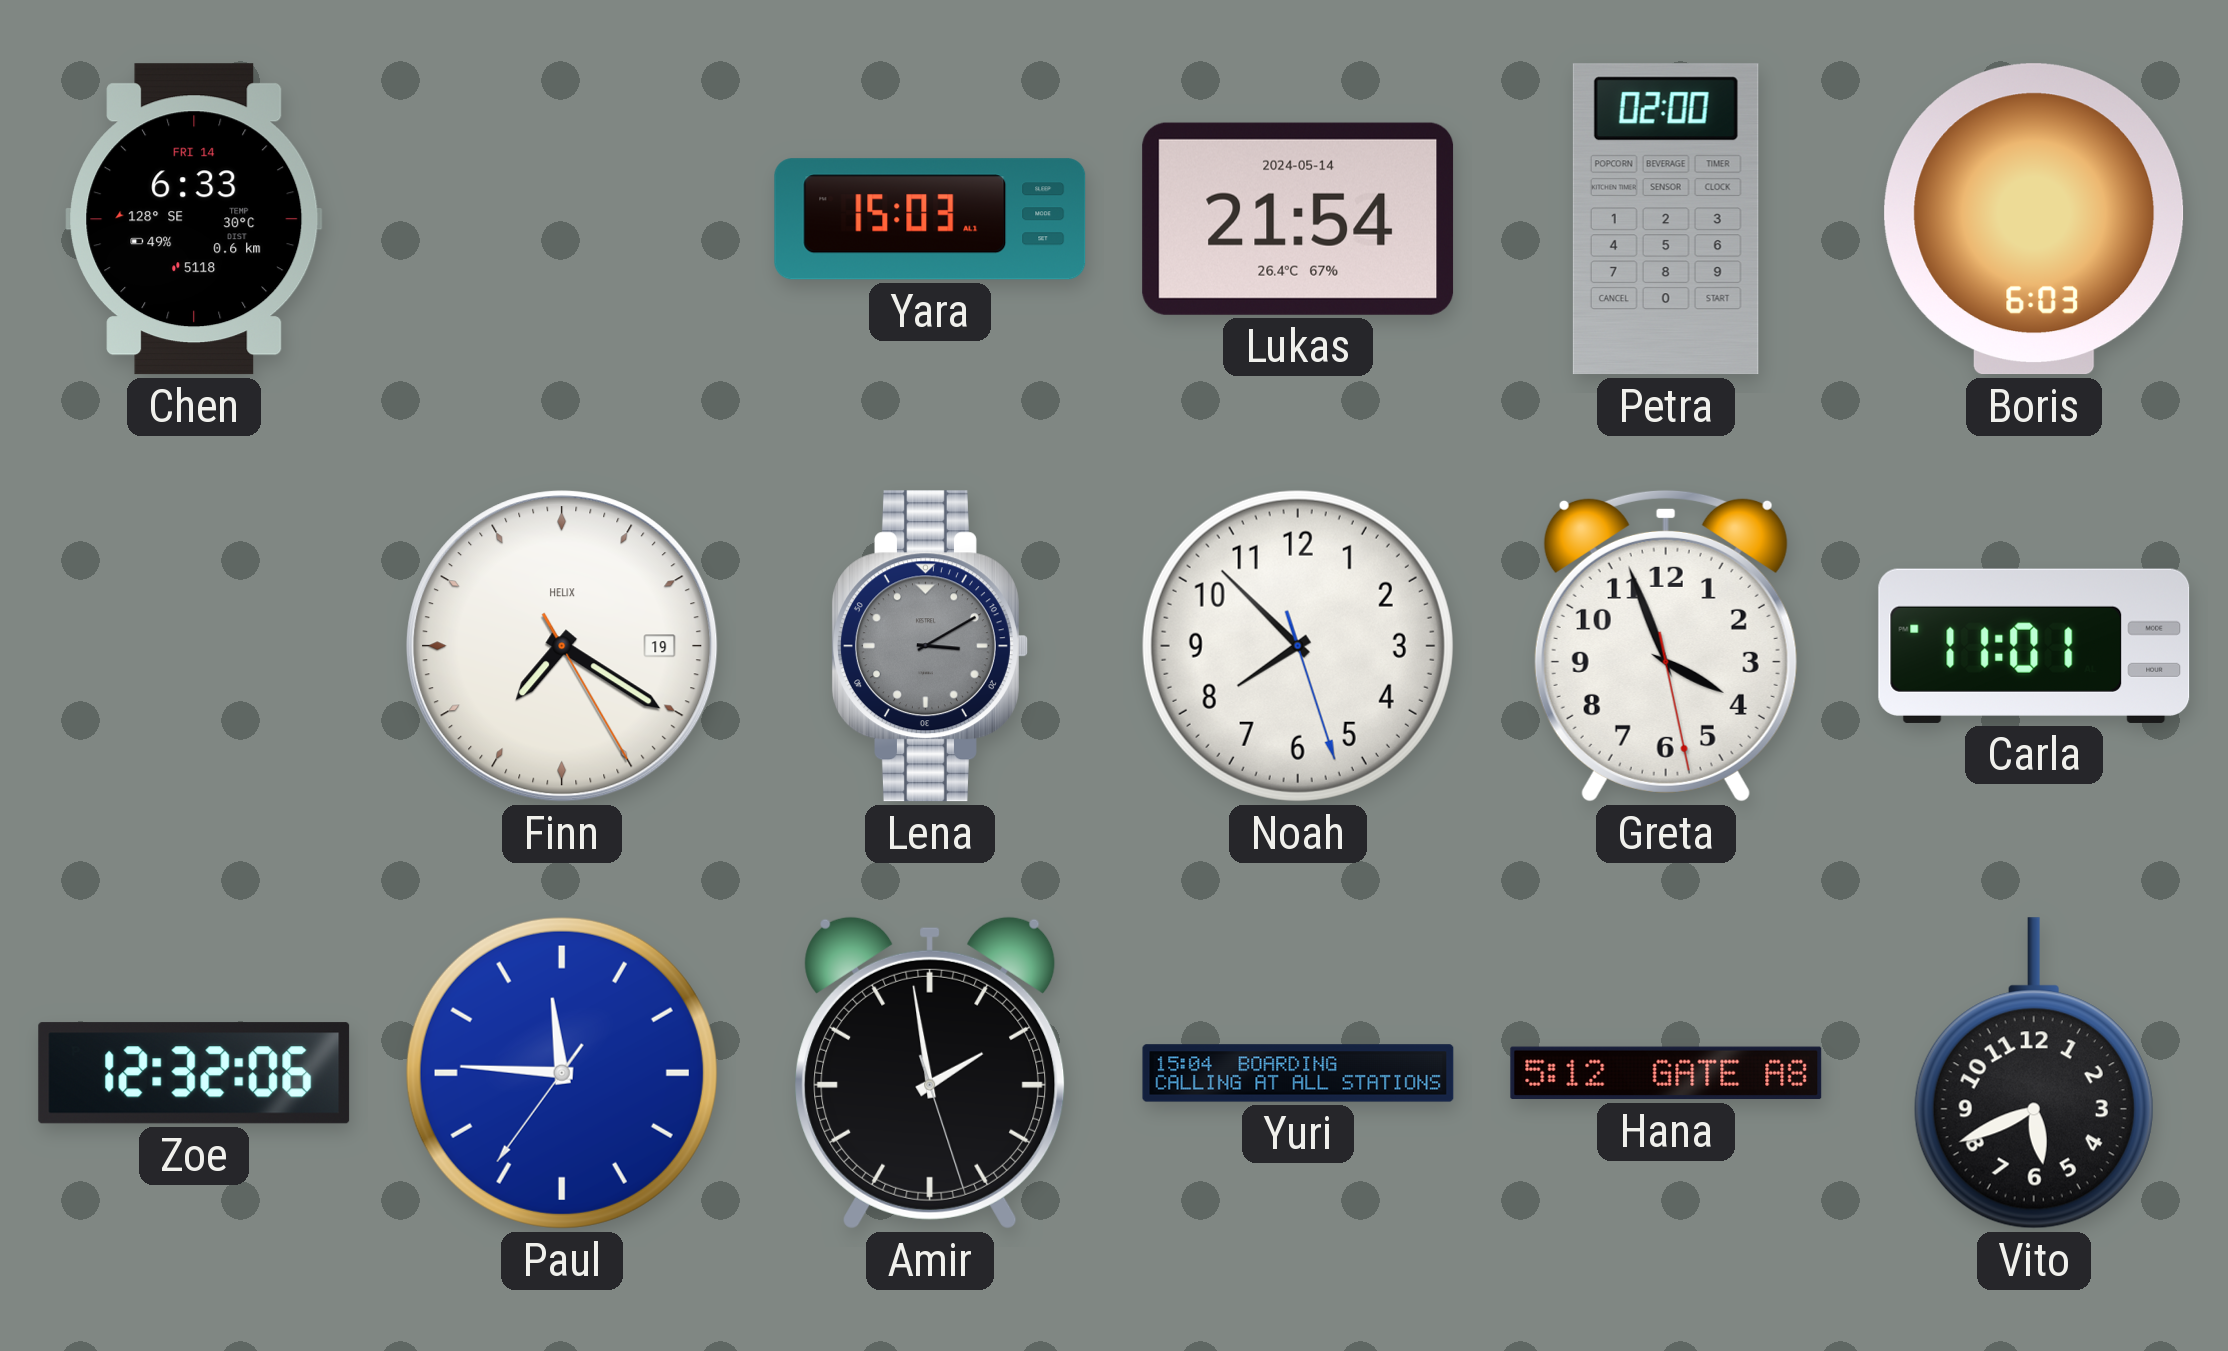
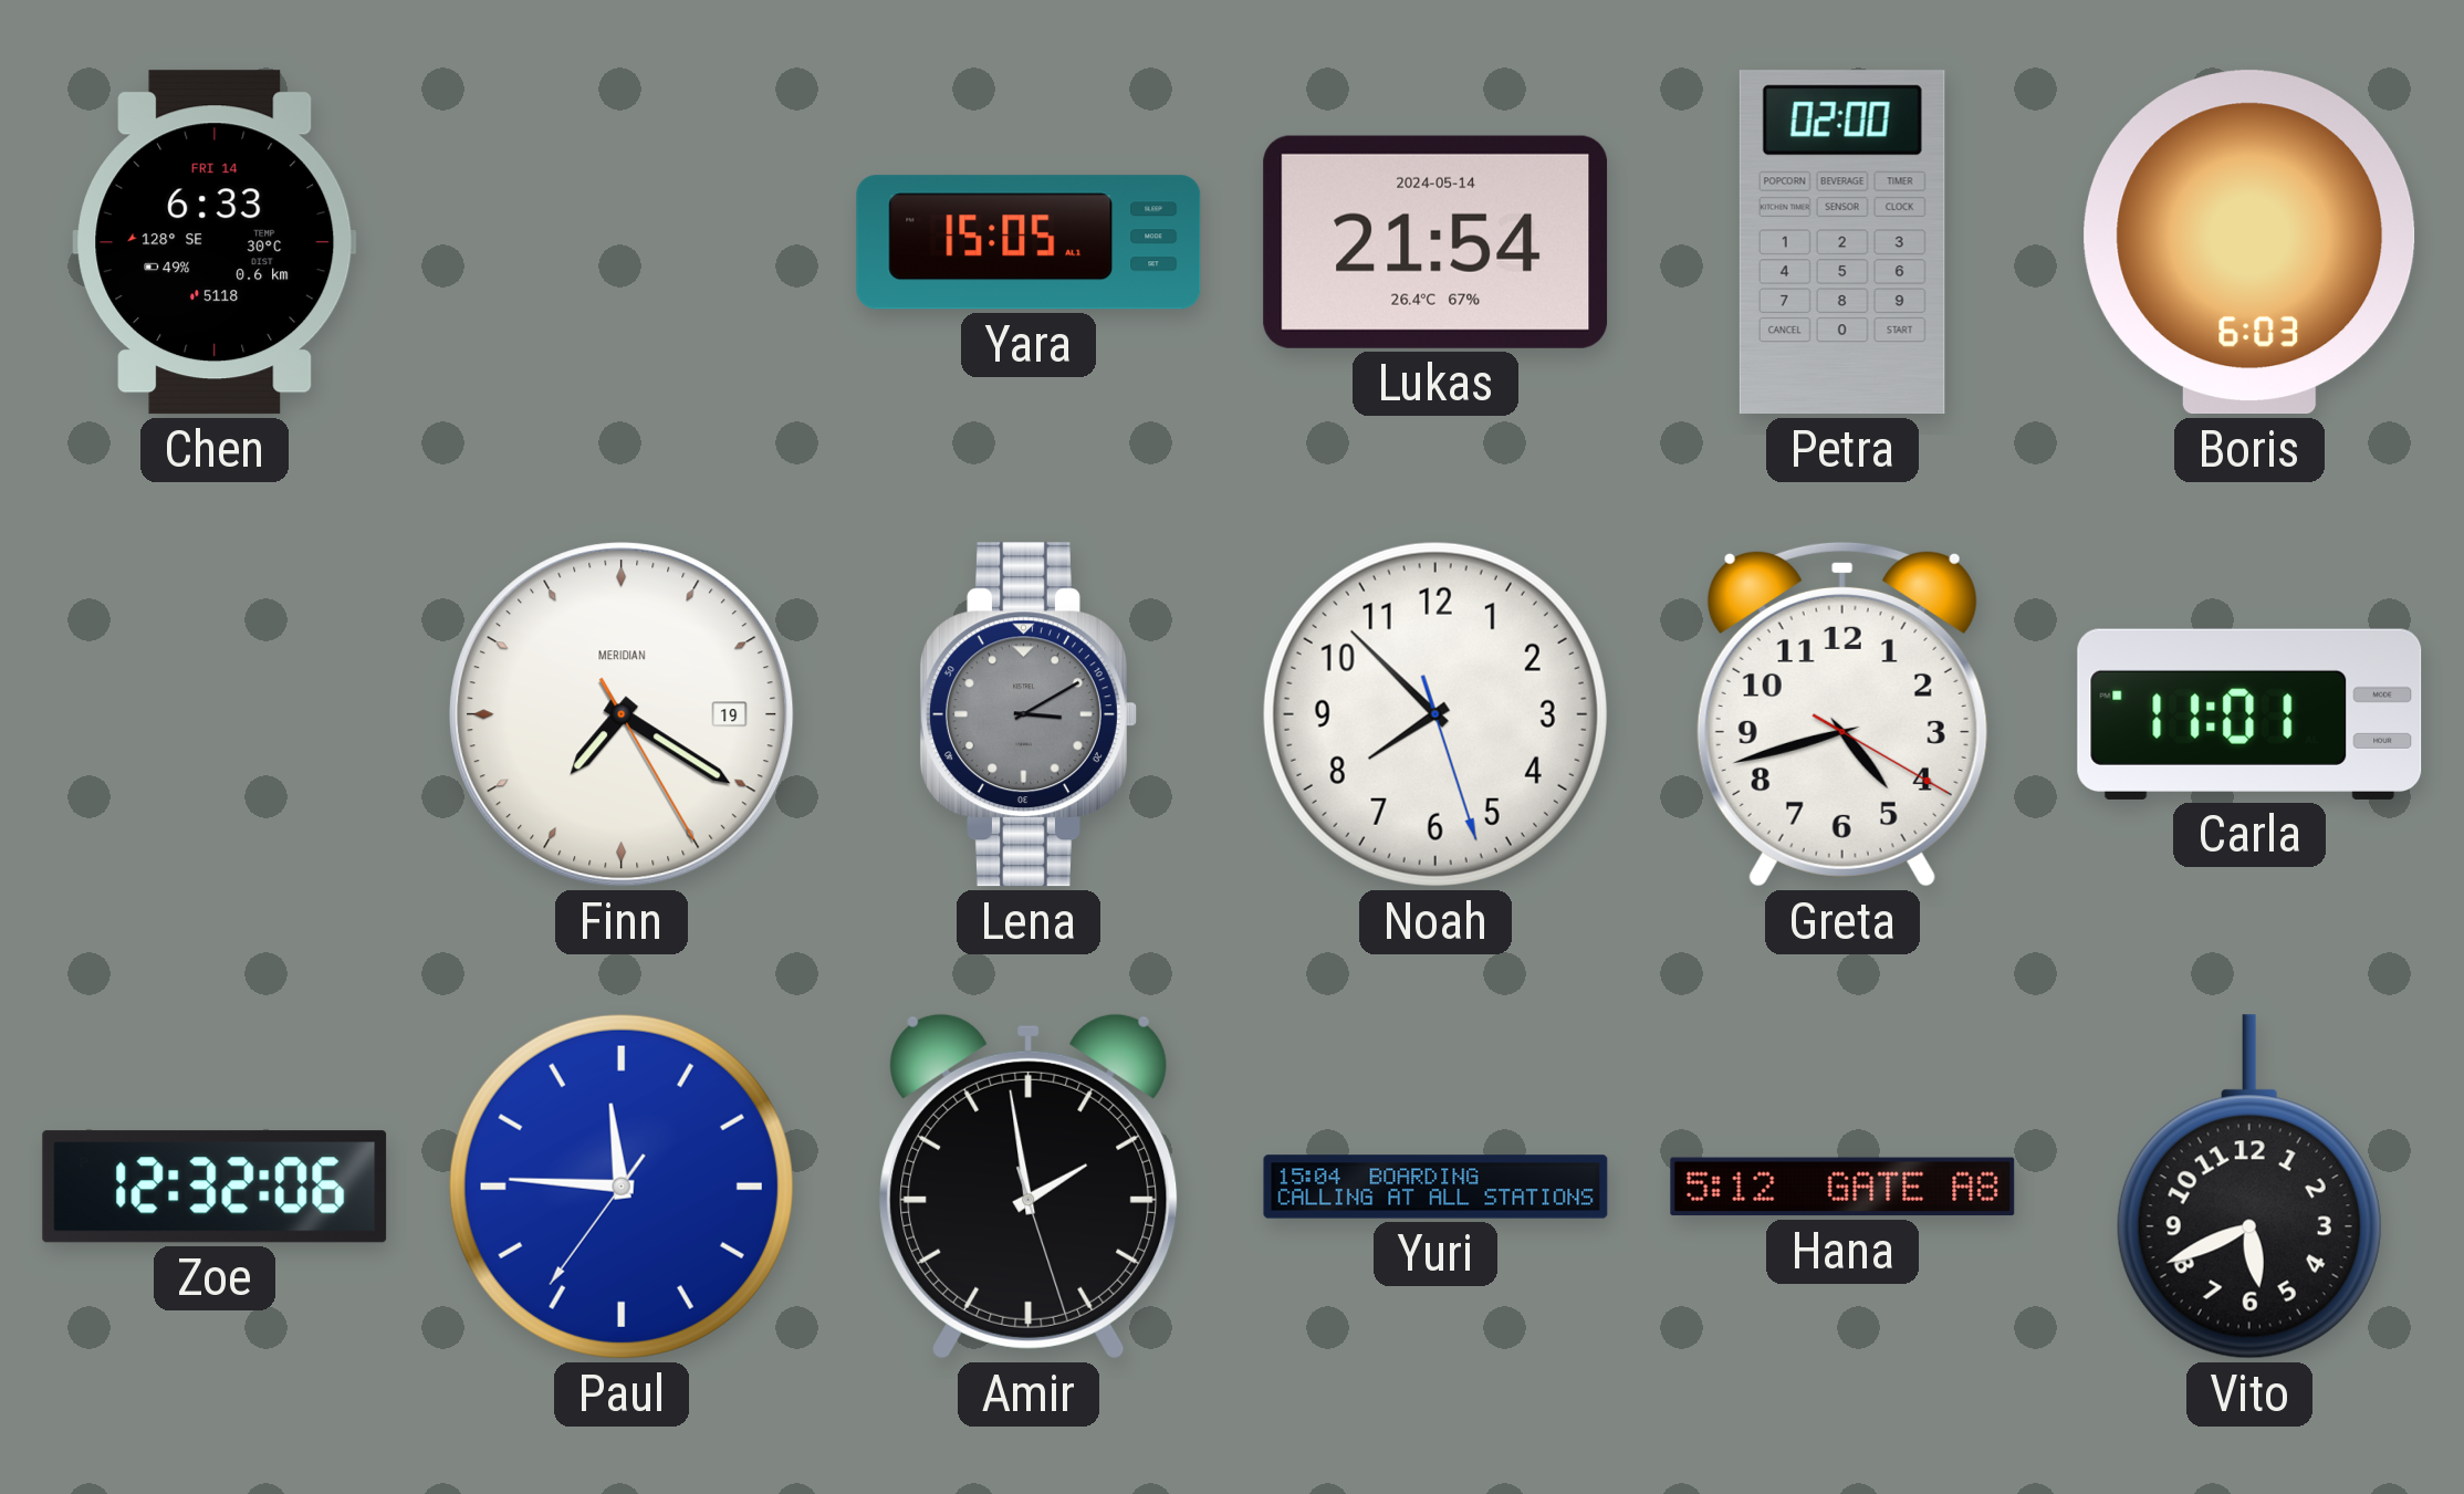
Yara: 15:03 -> 15:05
Finn brand: HELIX -> MERIDIAN
Greta: 3:56 -> 4:42
